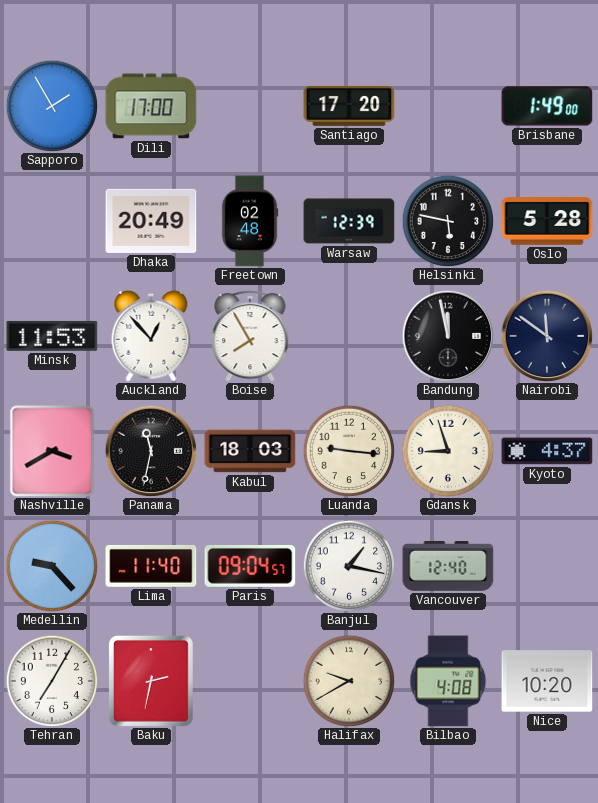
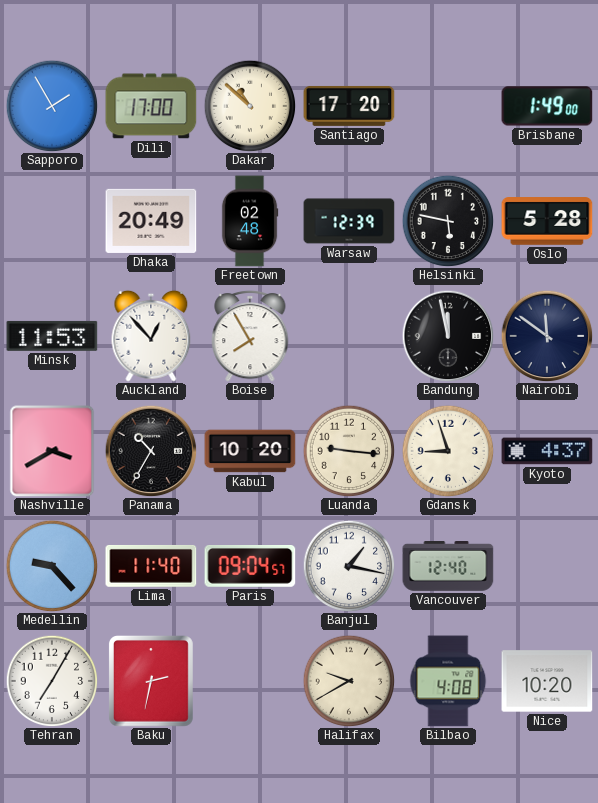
Dakar: none -> 10:52
Panama: 11:32 -> 10:35
Kabul: 18:03 -> 10:20
